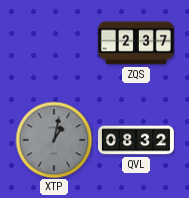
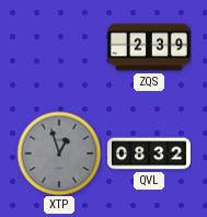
ZQS: 2:37 -> 2:39
XTP: 1:02 -> 12:57
